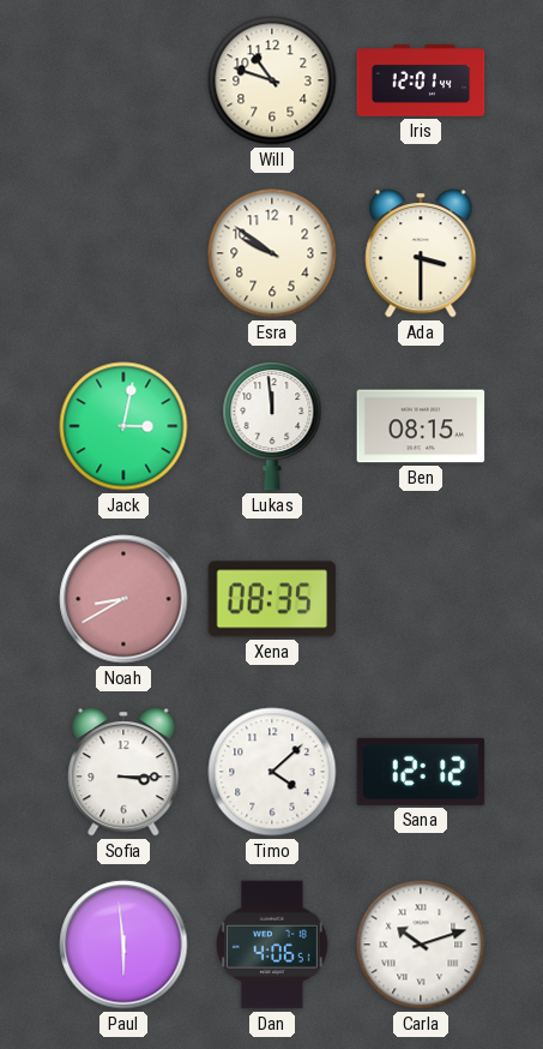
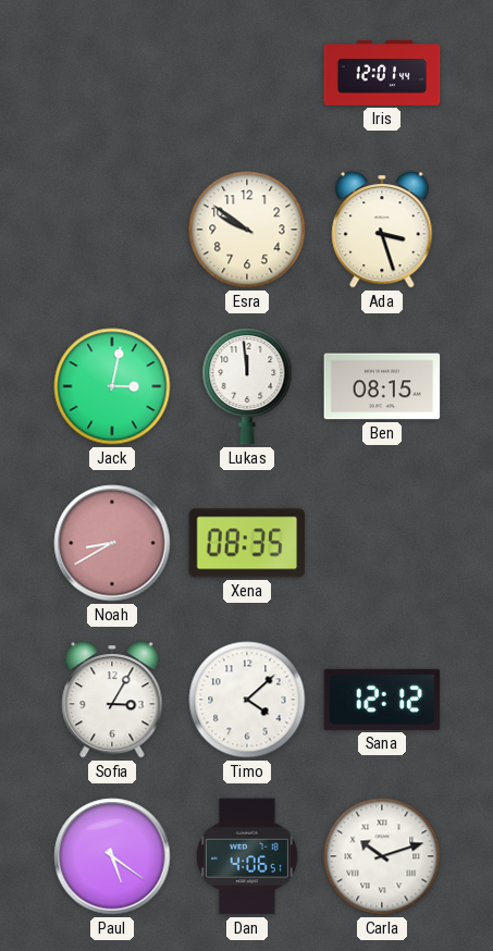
Will: 10:48 -> none
Ada: 3:30 -> 3:27
Sofia: 3:15 -> 3:05
Paul: 5:59 -> 5:21
